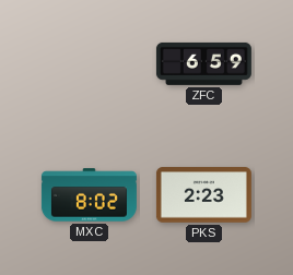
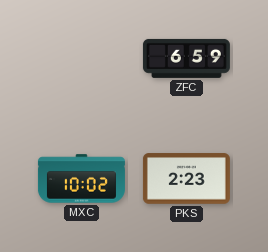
MXC: 8:02 -> 10:02
